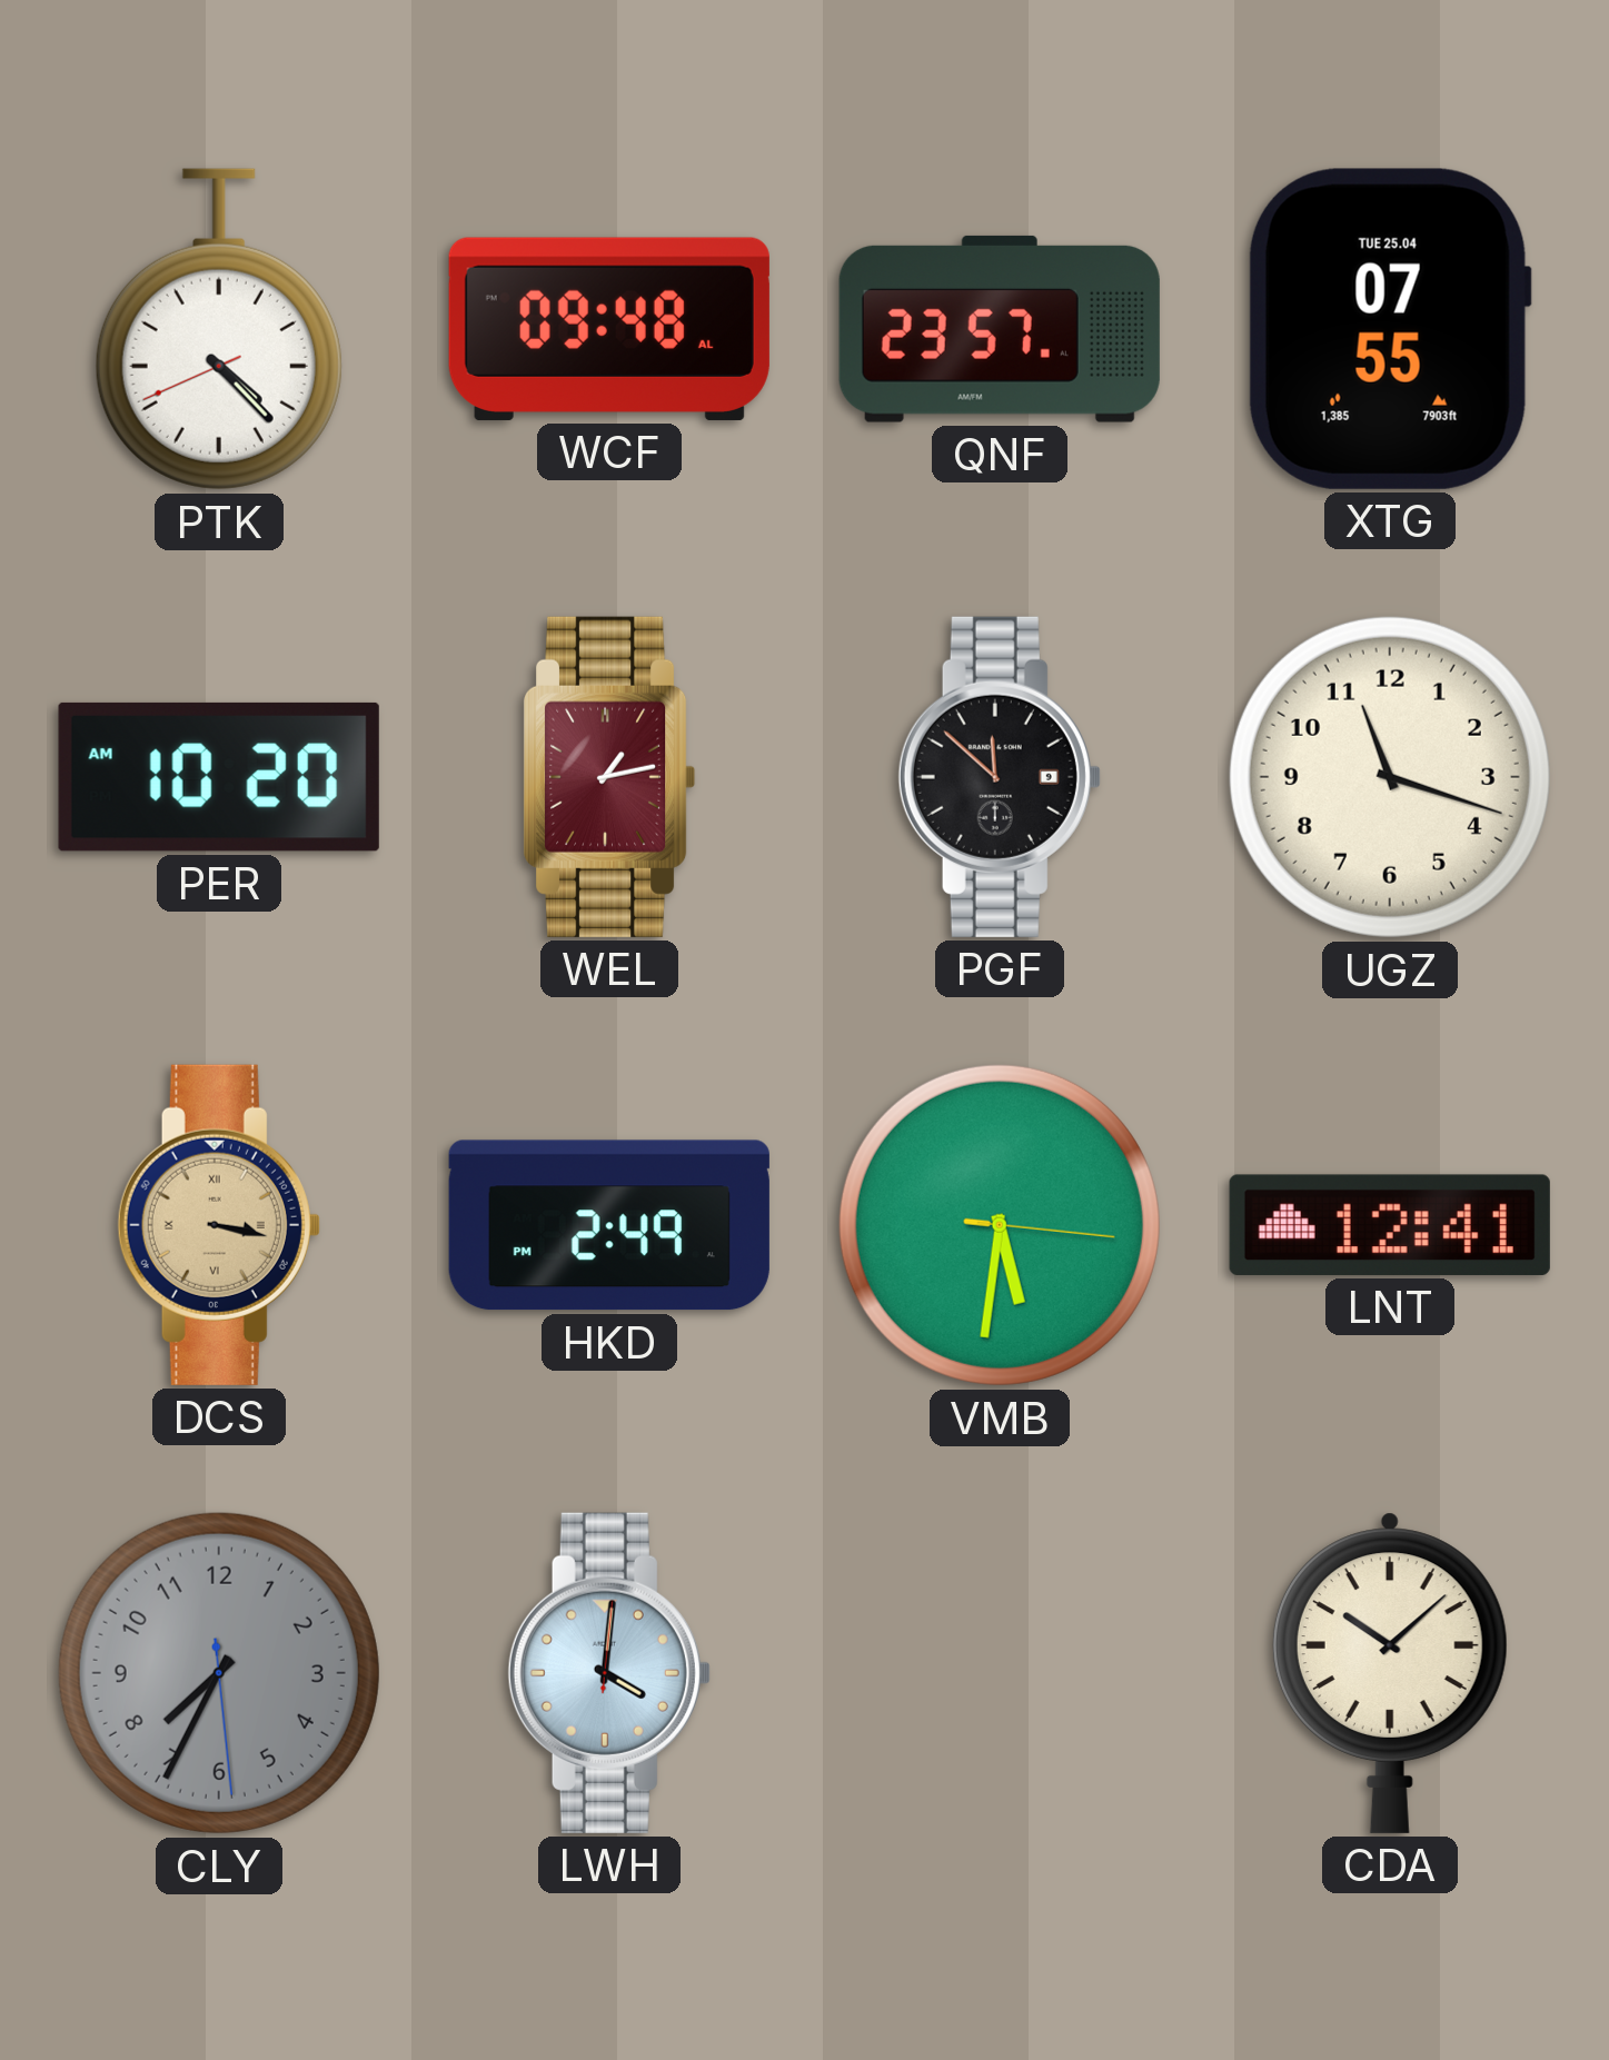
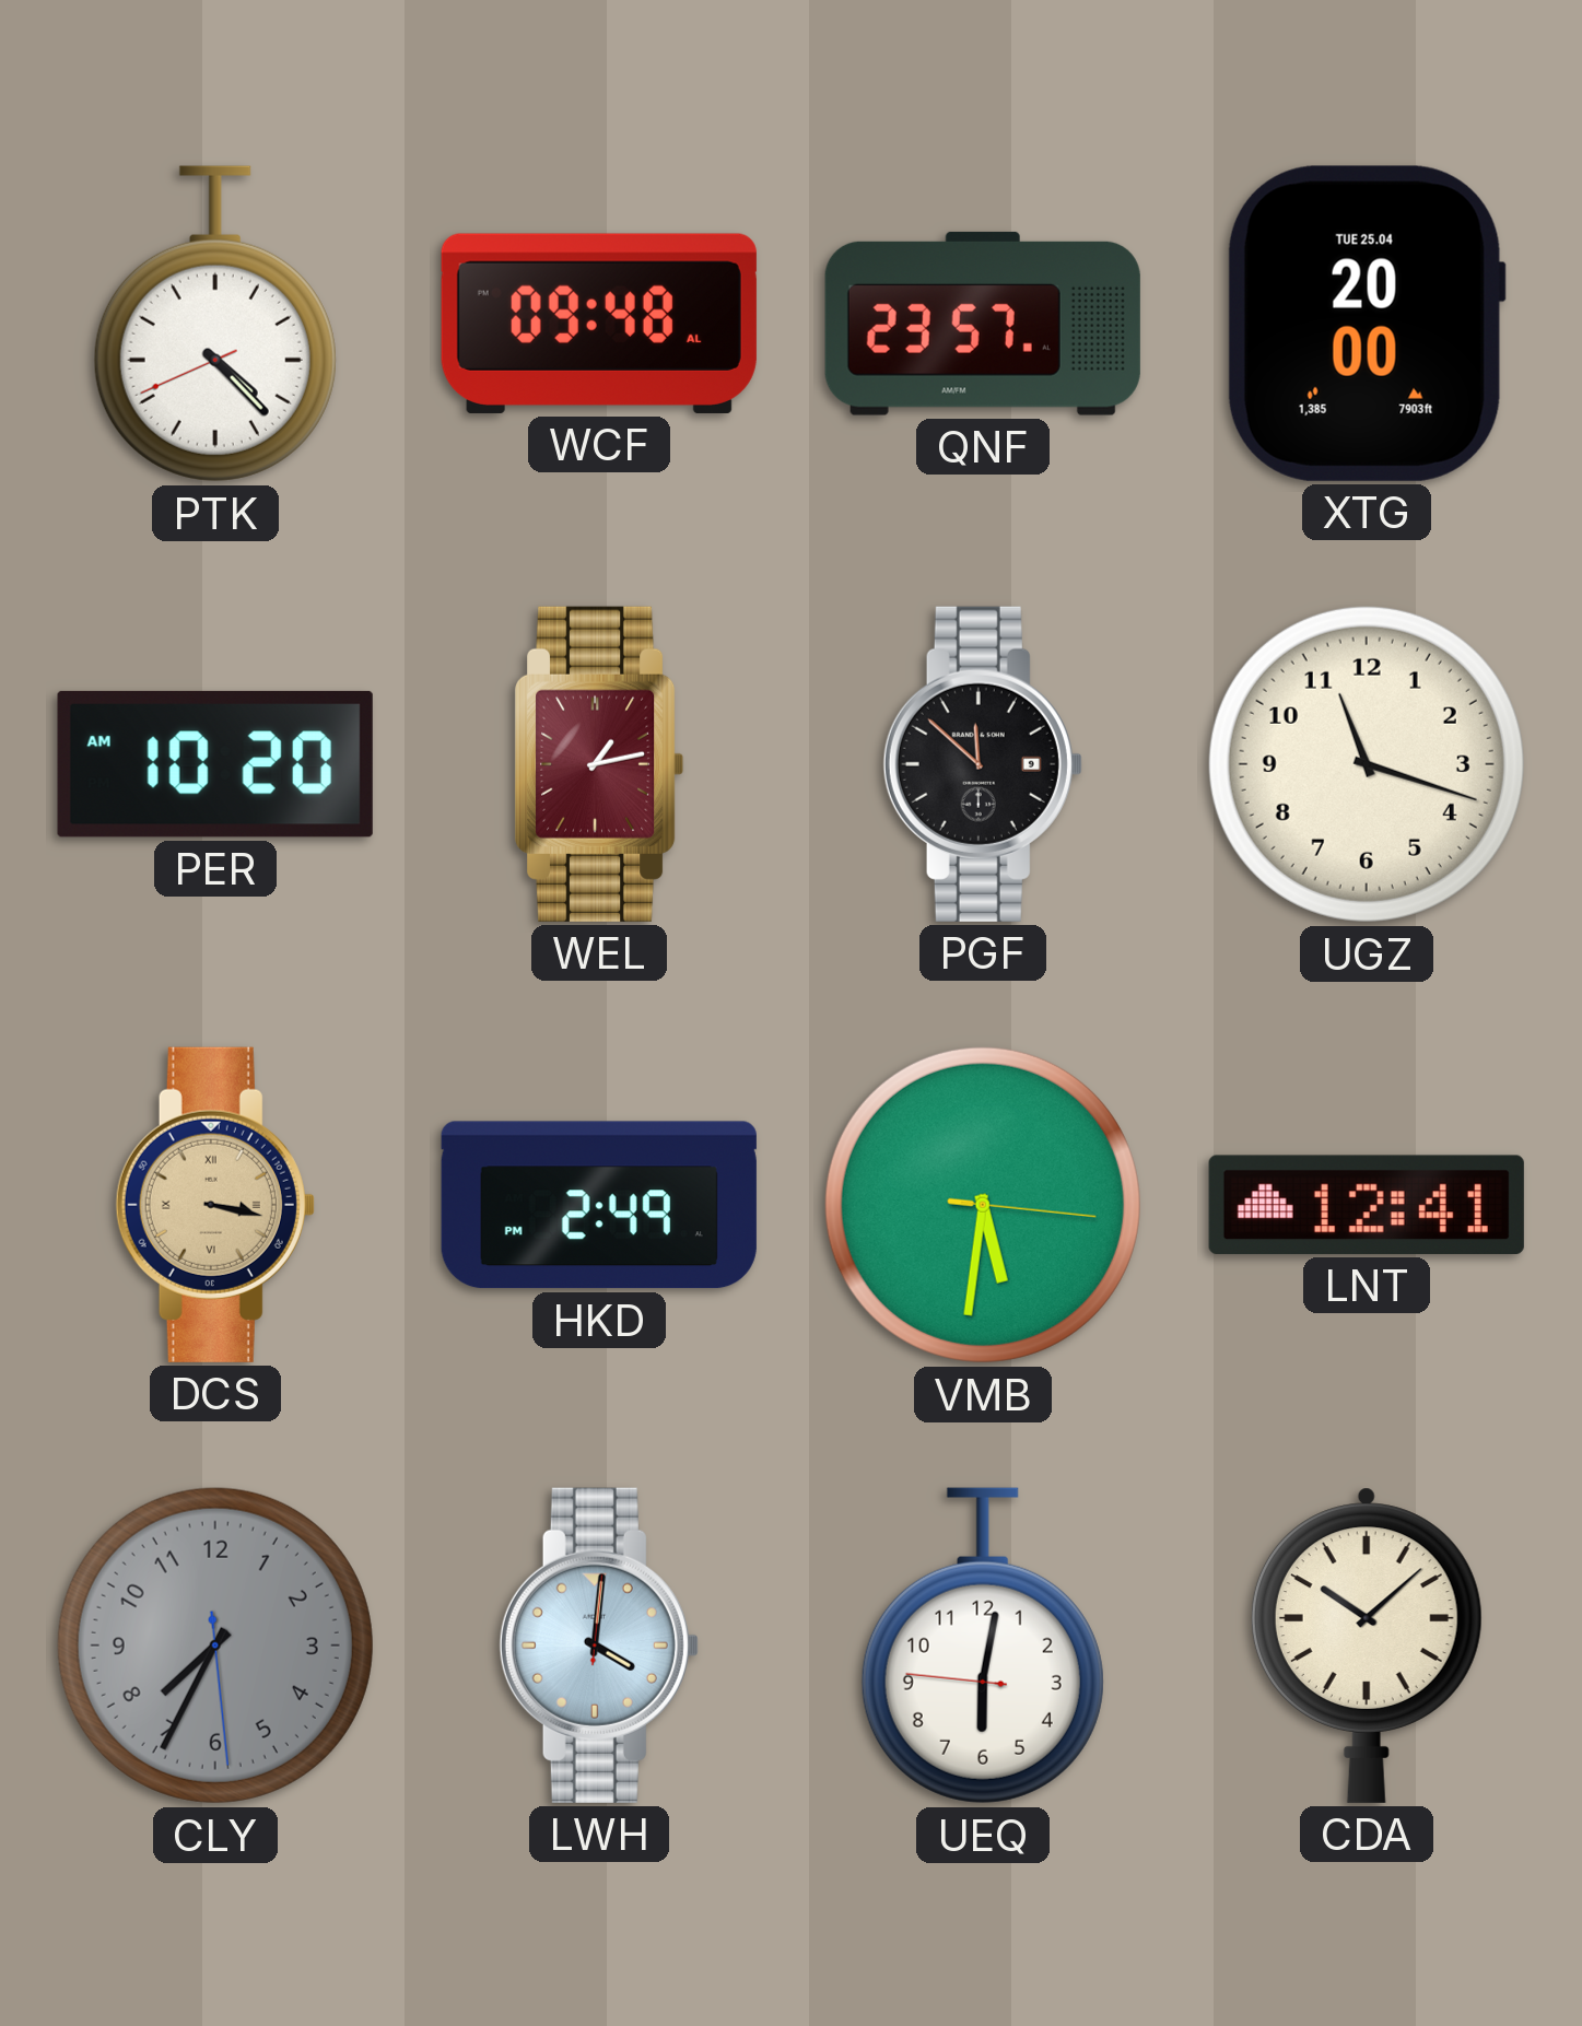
XTG: 07:55 -> 20:00
UEQ: none -> 6:01
